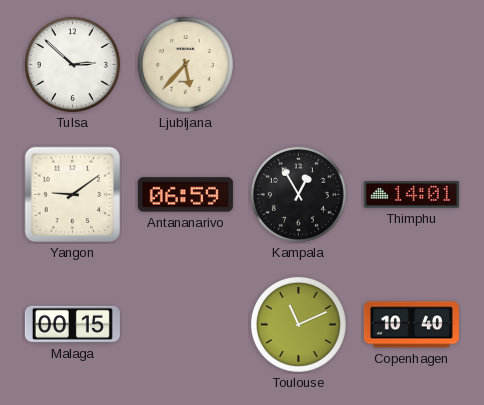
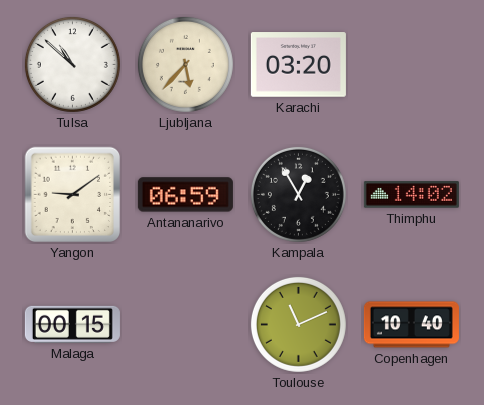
Tulsa: 2:52 -> 10:52
Karachi: none -> 03:20
Thimphu: 14:01 -> 14:02
